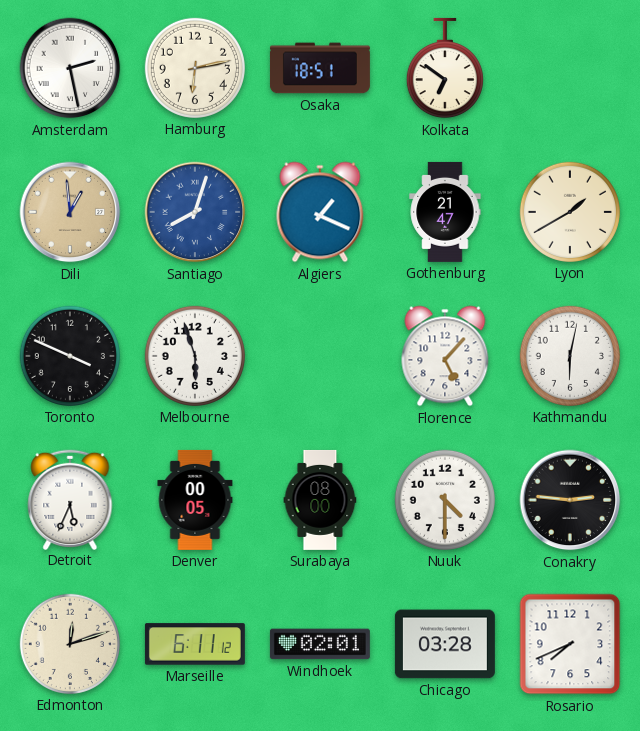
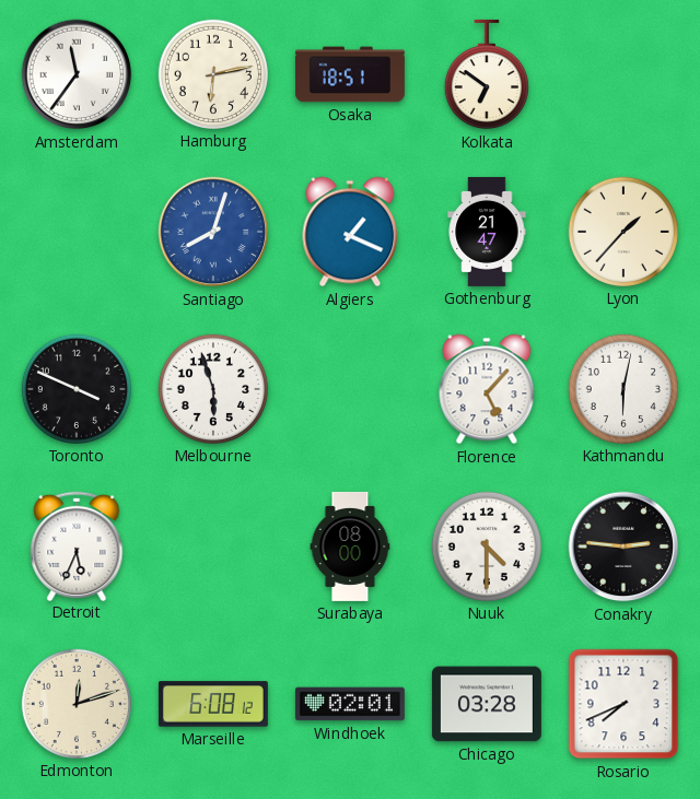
Amsterdam: 2:28 -> 11:36
Dili: 12:59 -> none
Lyon: 1:40 -> 1:37
Denver: 00:05 -> none
Marseille: 6:11 -> 6:08
